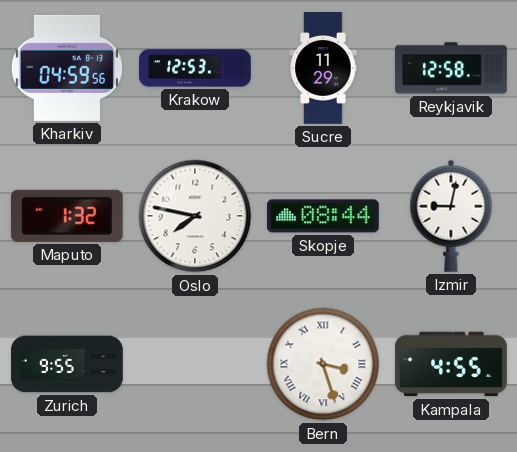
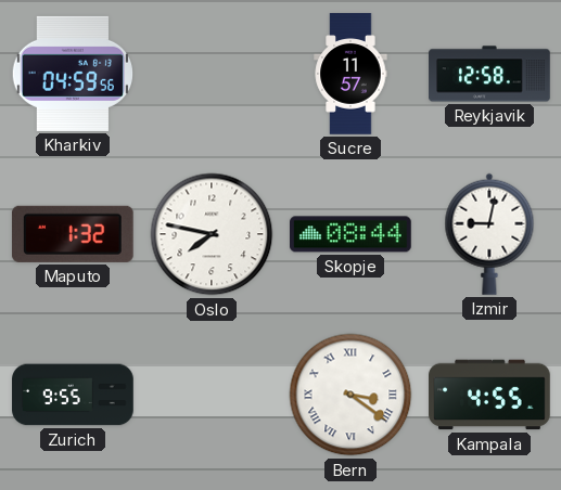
Krakow: 12:53 -> none
Sucre: 11:29 -> 11:57
Bern: 3:27 -> 3:21
